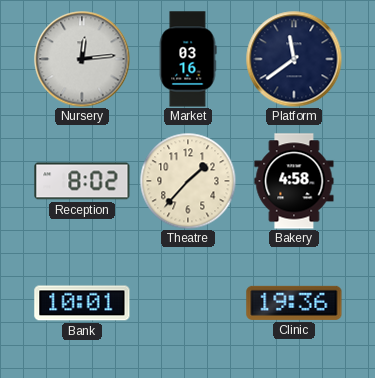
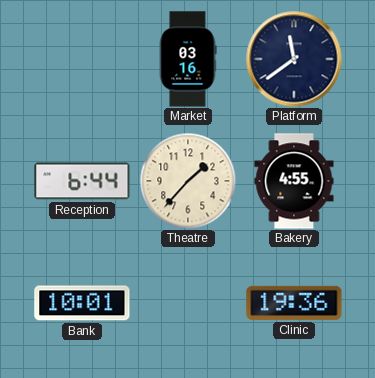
Nursery: 12:14 -> none
Reception: 8:02 -> 6:44
Bakery: 4:58 -> 4:55
